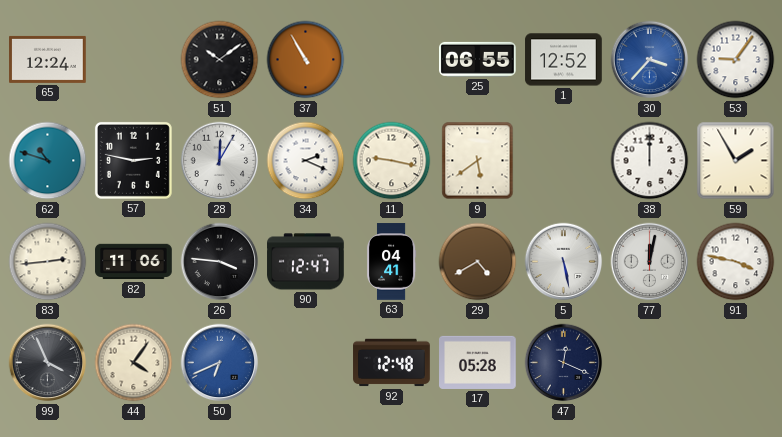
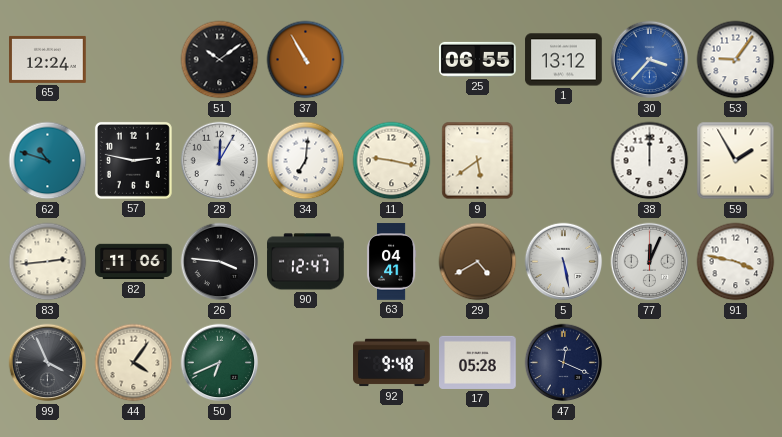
1: 12:52 -> 13:12
34: 2:19 -> 7:01
77: 12:02 -> 12:04
50 dial: blue -> green
92: 12:48 -> 9:48
